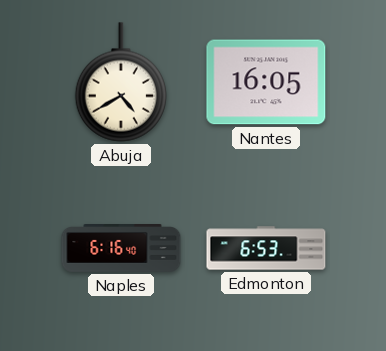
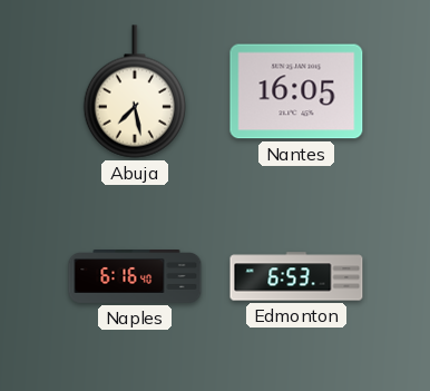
Abuja: 4:40 -> 7:28
